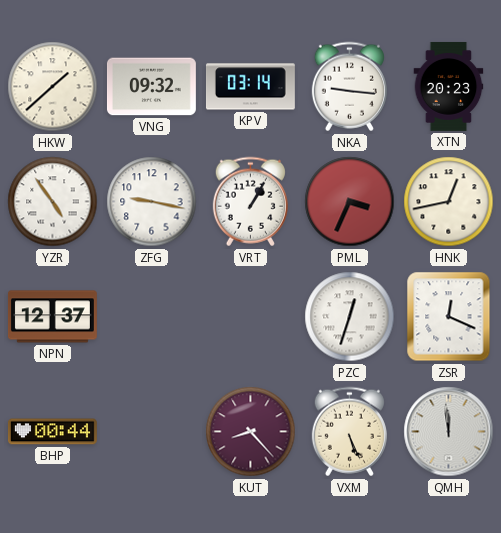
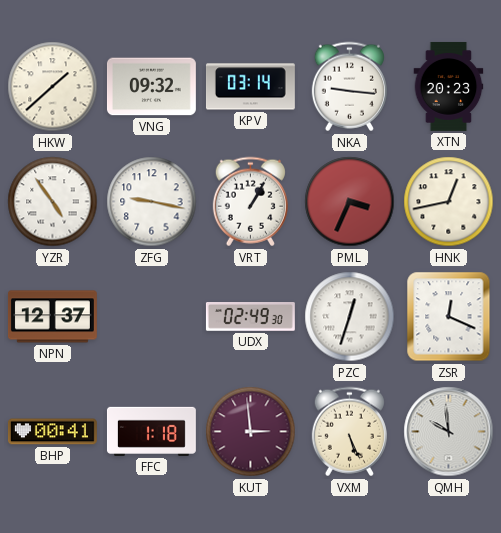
UDX: none -> 02:49
BHP: 00:44 -> 00:41
FFC: none -> 1:18
KUT: 8:23 -> 2:59
QMH: 11:59 -> 9:59
